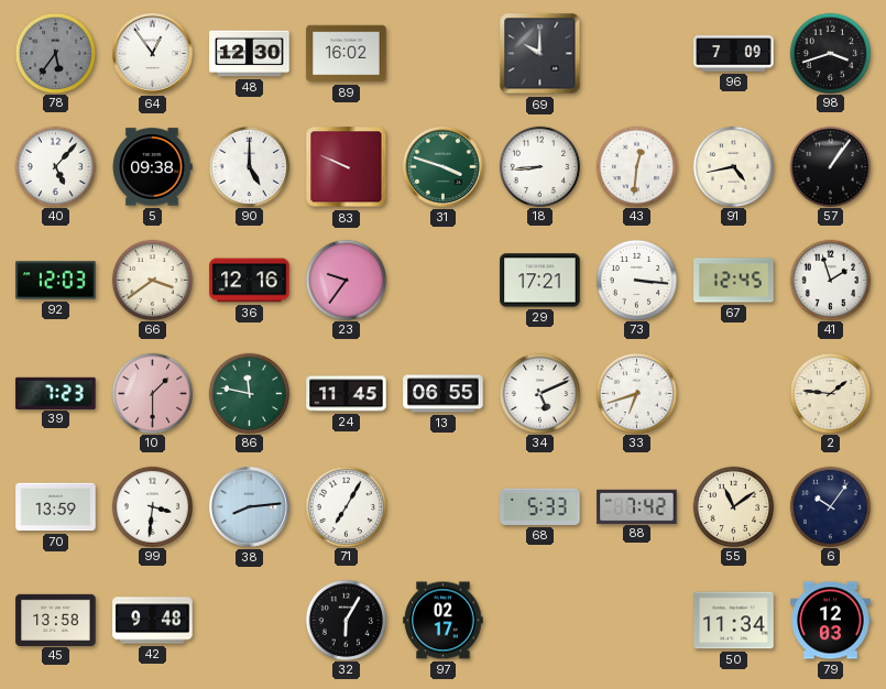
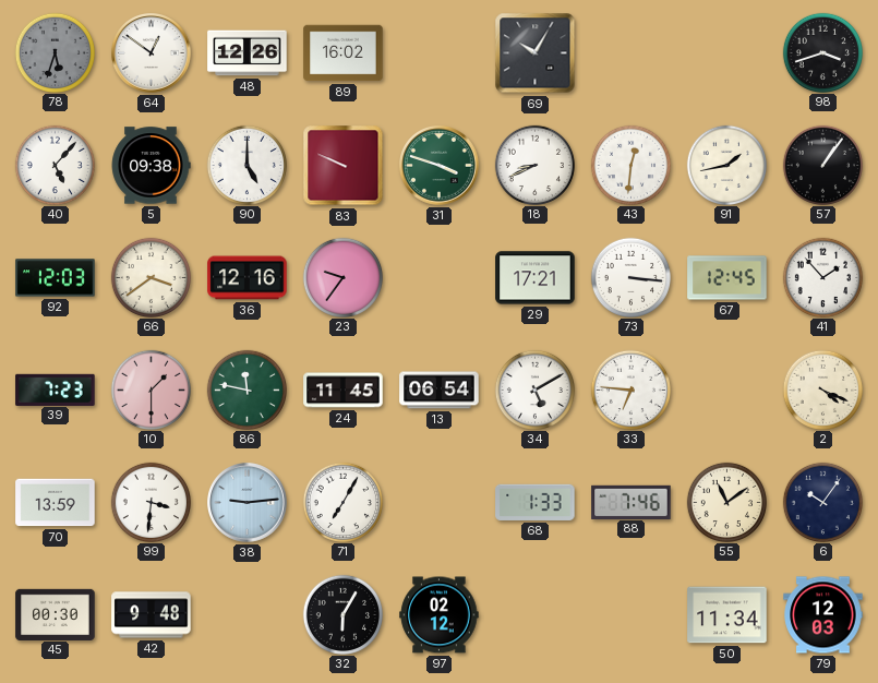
78: 5:36 -> 5:33
64: 12:54 -> 12:51
48: 12:30 -> 12:26
69: 10:00 -> 10:05
96: 7:09 -> none
18: 8:44 -> 8:41
91: 4:43 -> 1:43
41: 1:57 -> 1:53
13: 06:55 -> 06:54
34: 5:11 -> 5:10
33: 6:42 -> 6:46
2: 1:46 -> 4:19
38: 8:14 -> 9:14
68: 5:33 -> 1:33
88: 7:42 -> 7:46
45: 13:58 -> 00:30
97: 02:17 -> 02:12
